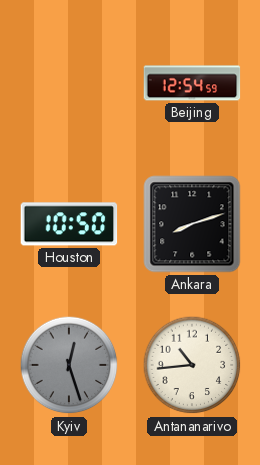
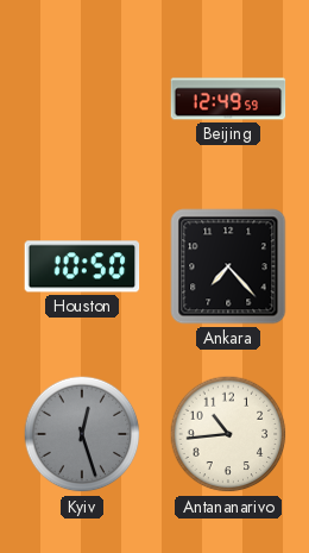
Beijing: 12:54 -> 12:49
Ankara: 8:12 -> 7:23
